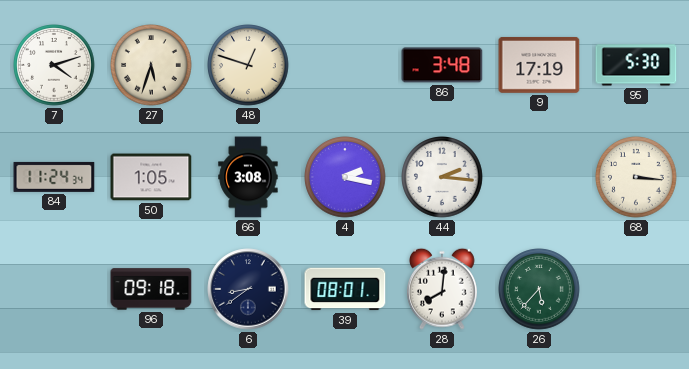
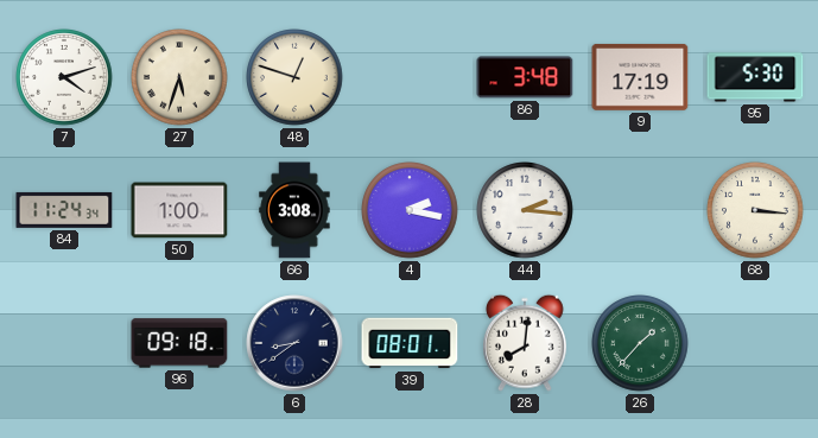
50: 1:05 -> 1:00
26: 5:37 -> 1:37
